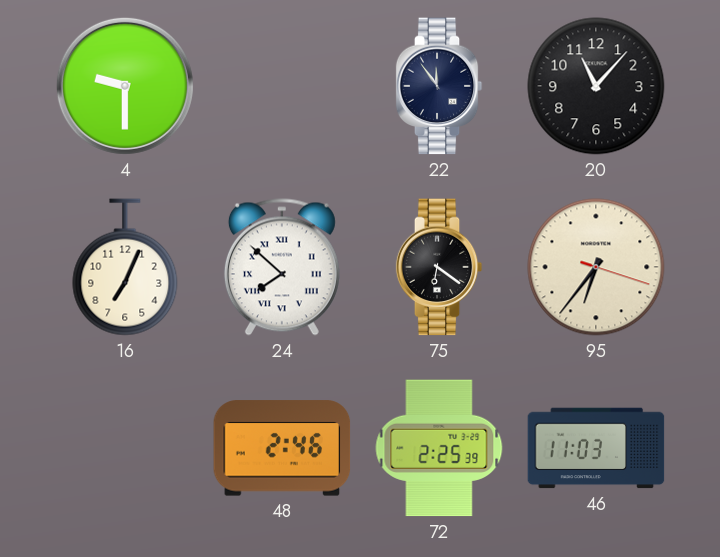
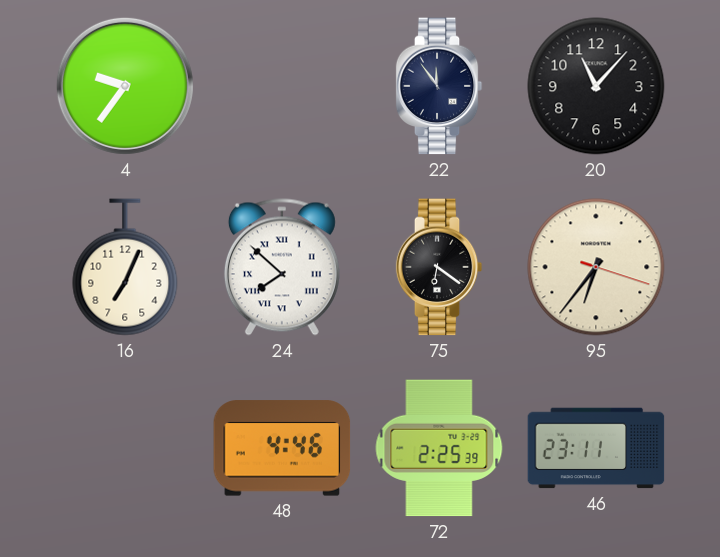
4: 9:30 -> 9:36
48: 2:46 -> 4:46
46: 11:03 -> 23:11
